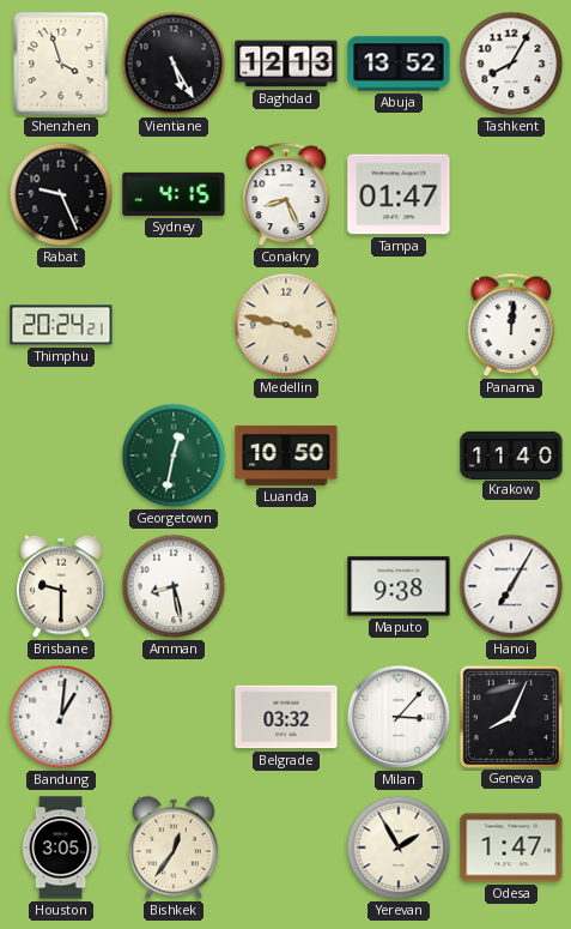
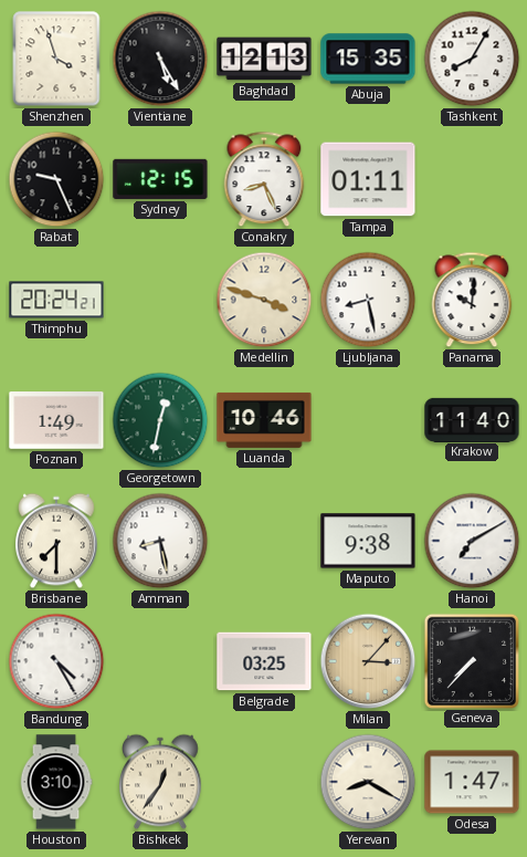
Abuja: 13:52 -> 15:35
Sydney: 4:15 -> 12:15
Tampa: 01:47 -> 01:11
Medellin: 3:47 -> 3:48
Ljubljana: none -> 8:28
Panama: 12:01 -> 10:01
Poznan: none -> 1:49
Luanda: 10:50 -> 10:46
Brisbane: 9:30 -> 7:30
Hanoi: 7:05 -> 7:10
Bandung: 1:01 -> 4:25
Belgrade: 03:32 -> 03:25
Milan dial: white -> champagne
Geneva: 8:04 -> 7:37
Houston: 3:05 -> 3:10
Yerevan: 1:55 -> 8:20
